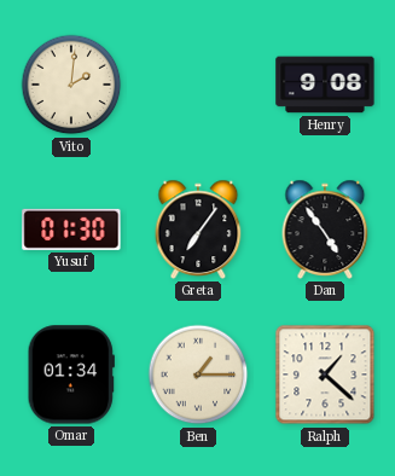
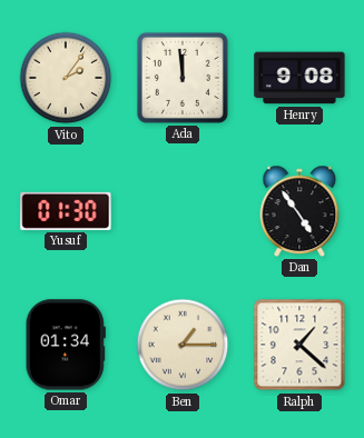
Vito: 2:01 -> 2:06
Ada: none -> 11:59
Greta: 7:06 -> none
